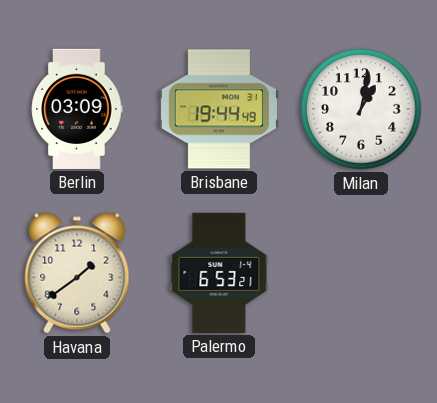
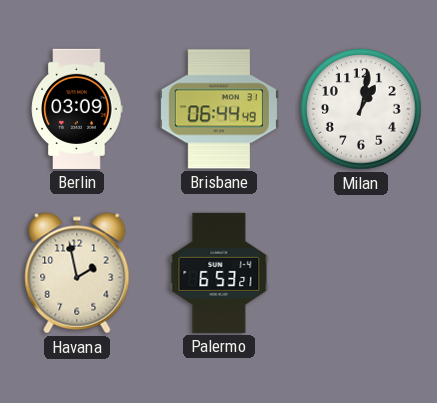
Brisbane: 19:44 -> 06:44
Havana: 1:39 -> 1:58
